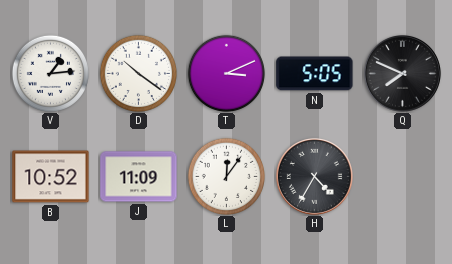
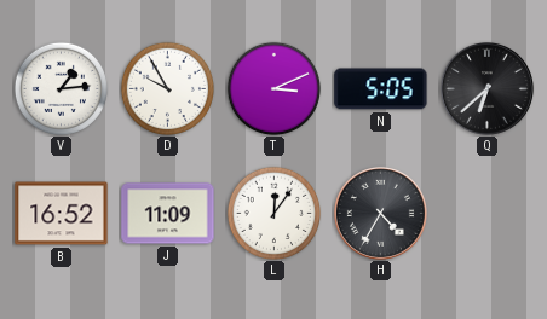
D: 10:21 -> 9:55
Q: 7:49 -> 6:38
B: 10:52 -> 16:52
